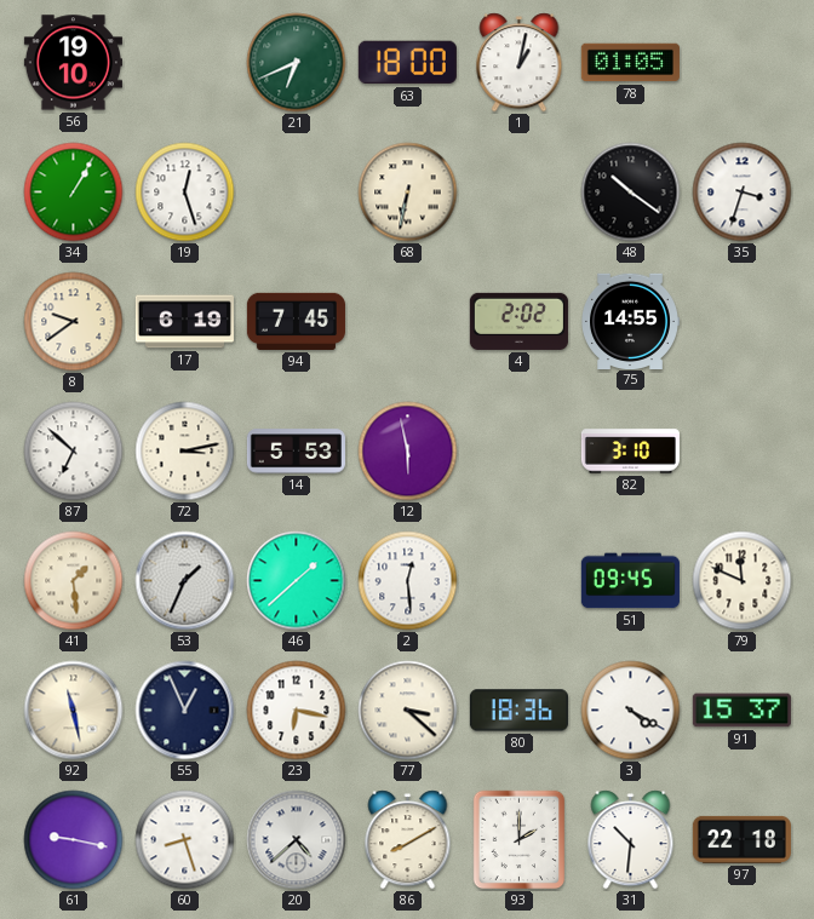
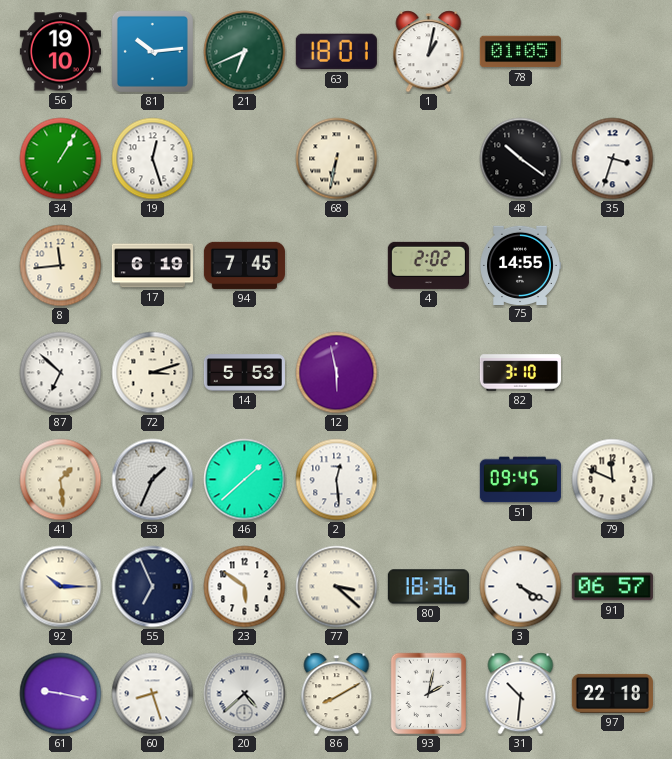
81: none -> 10:14
63: 18:00 -> 18:01
8: 9:39 -> 11:44
72: 3:13 -> 3:12
92: 11:28 -> 10:15
55: 12:56 -> 6:56
23: 6:17 -> 5:51
91: 15:37 -> 06:57
93: 2:00 -> 2:02
